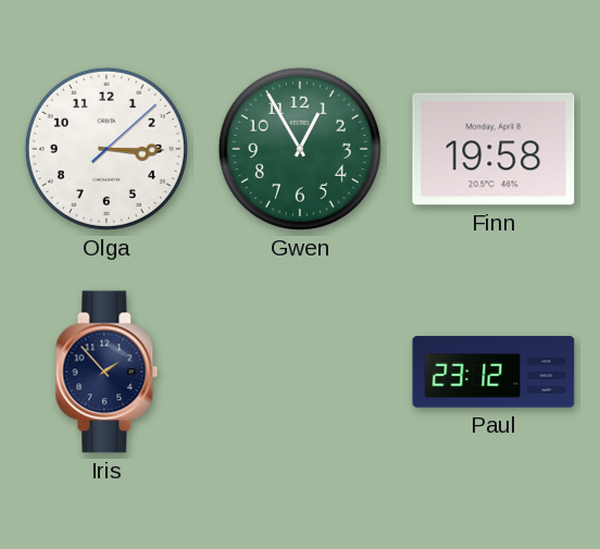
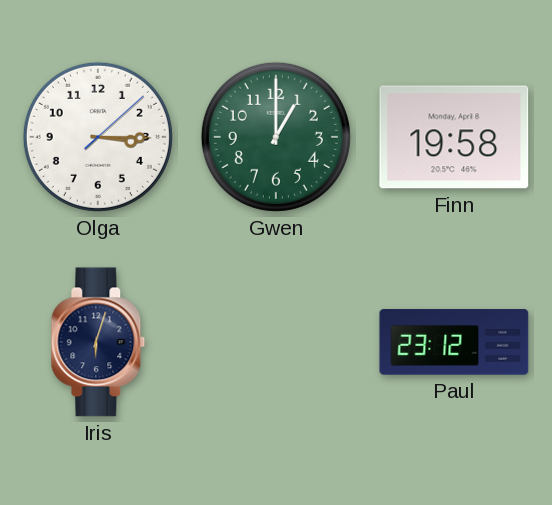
Gwen: 12:55 -> 1:00
Iris: 1:53 -> 6:03
